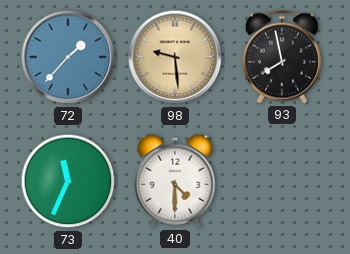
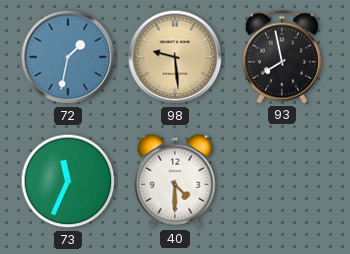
72: 1:37 -> 1:32
